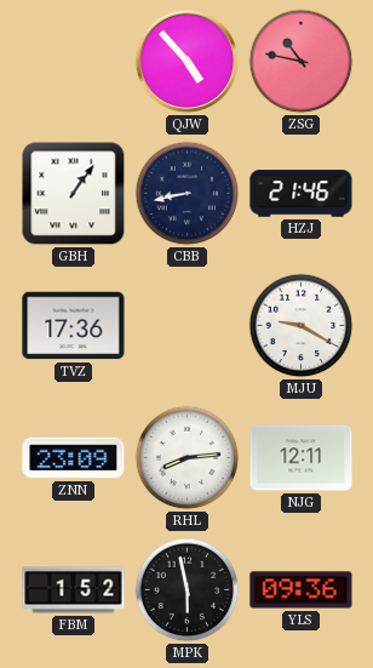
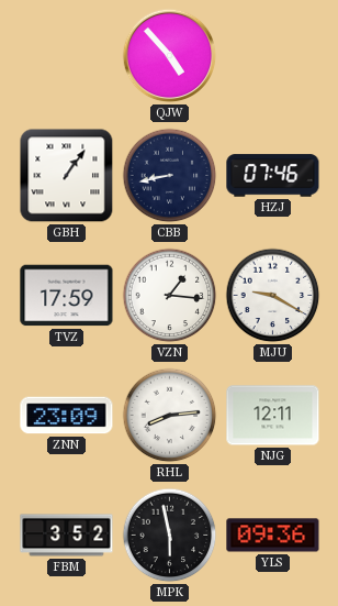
ZSG: 10:47 -> none
HZJ: 21:46 -> 07:46
TVZ: 17:36 -> 17:59
VZN: none -> 1:16
FBM: 1:52 -> 3:52
